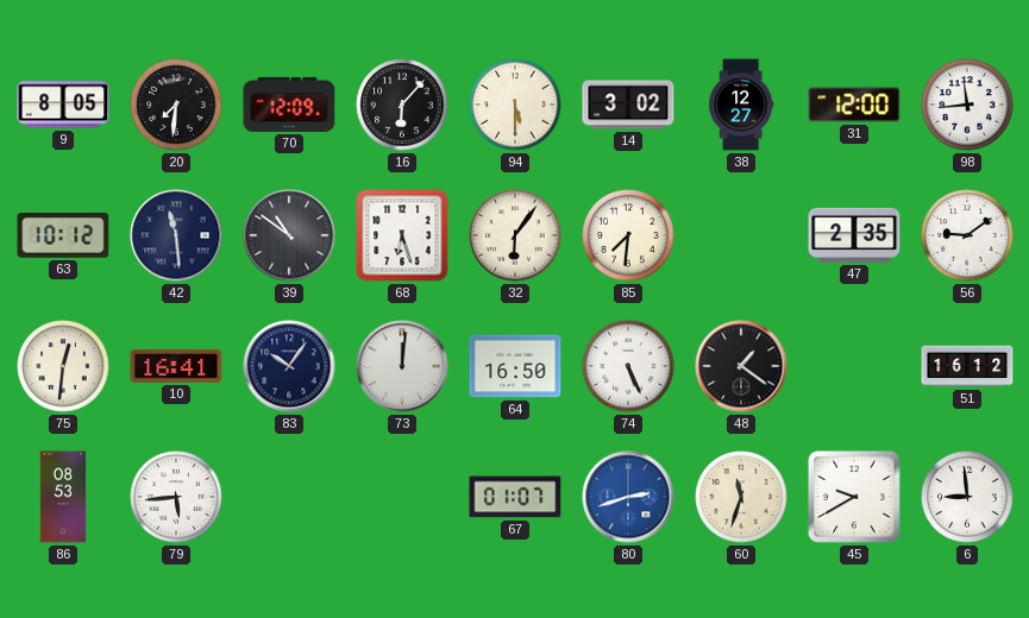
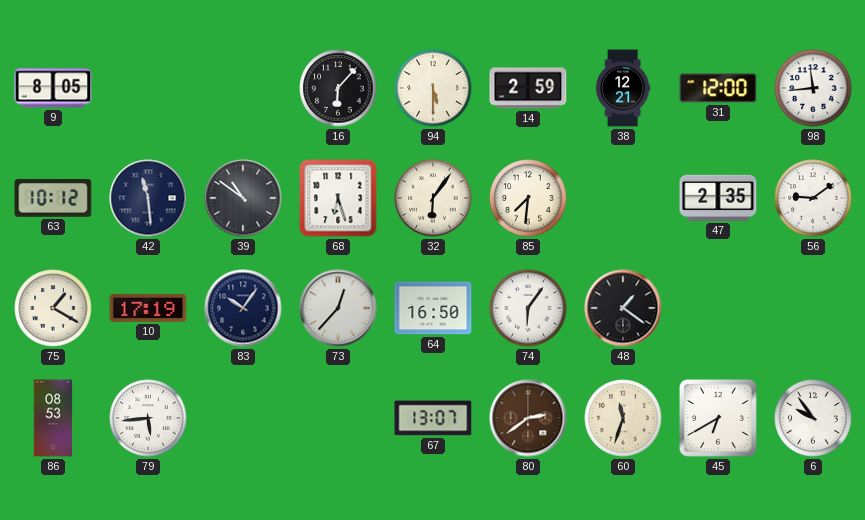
20: 7:31 -> none
70: 12:09 -> none
14: 3:02 -> 2:59
38: 12:27 -> 12:21
75: 12:31 -> 1:20
10: 16:41 -> 17:19
73: 12:01 -> 12:37
74: 5:26 -> 6:06
51: 16:12 -> none
67: 01:07 -> 13:07
80: 2:42 -> 2:39
80 dial: blue -> brown
45: 9:40 -> 6:40
6: 8:59 -> 9:54
